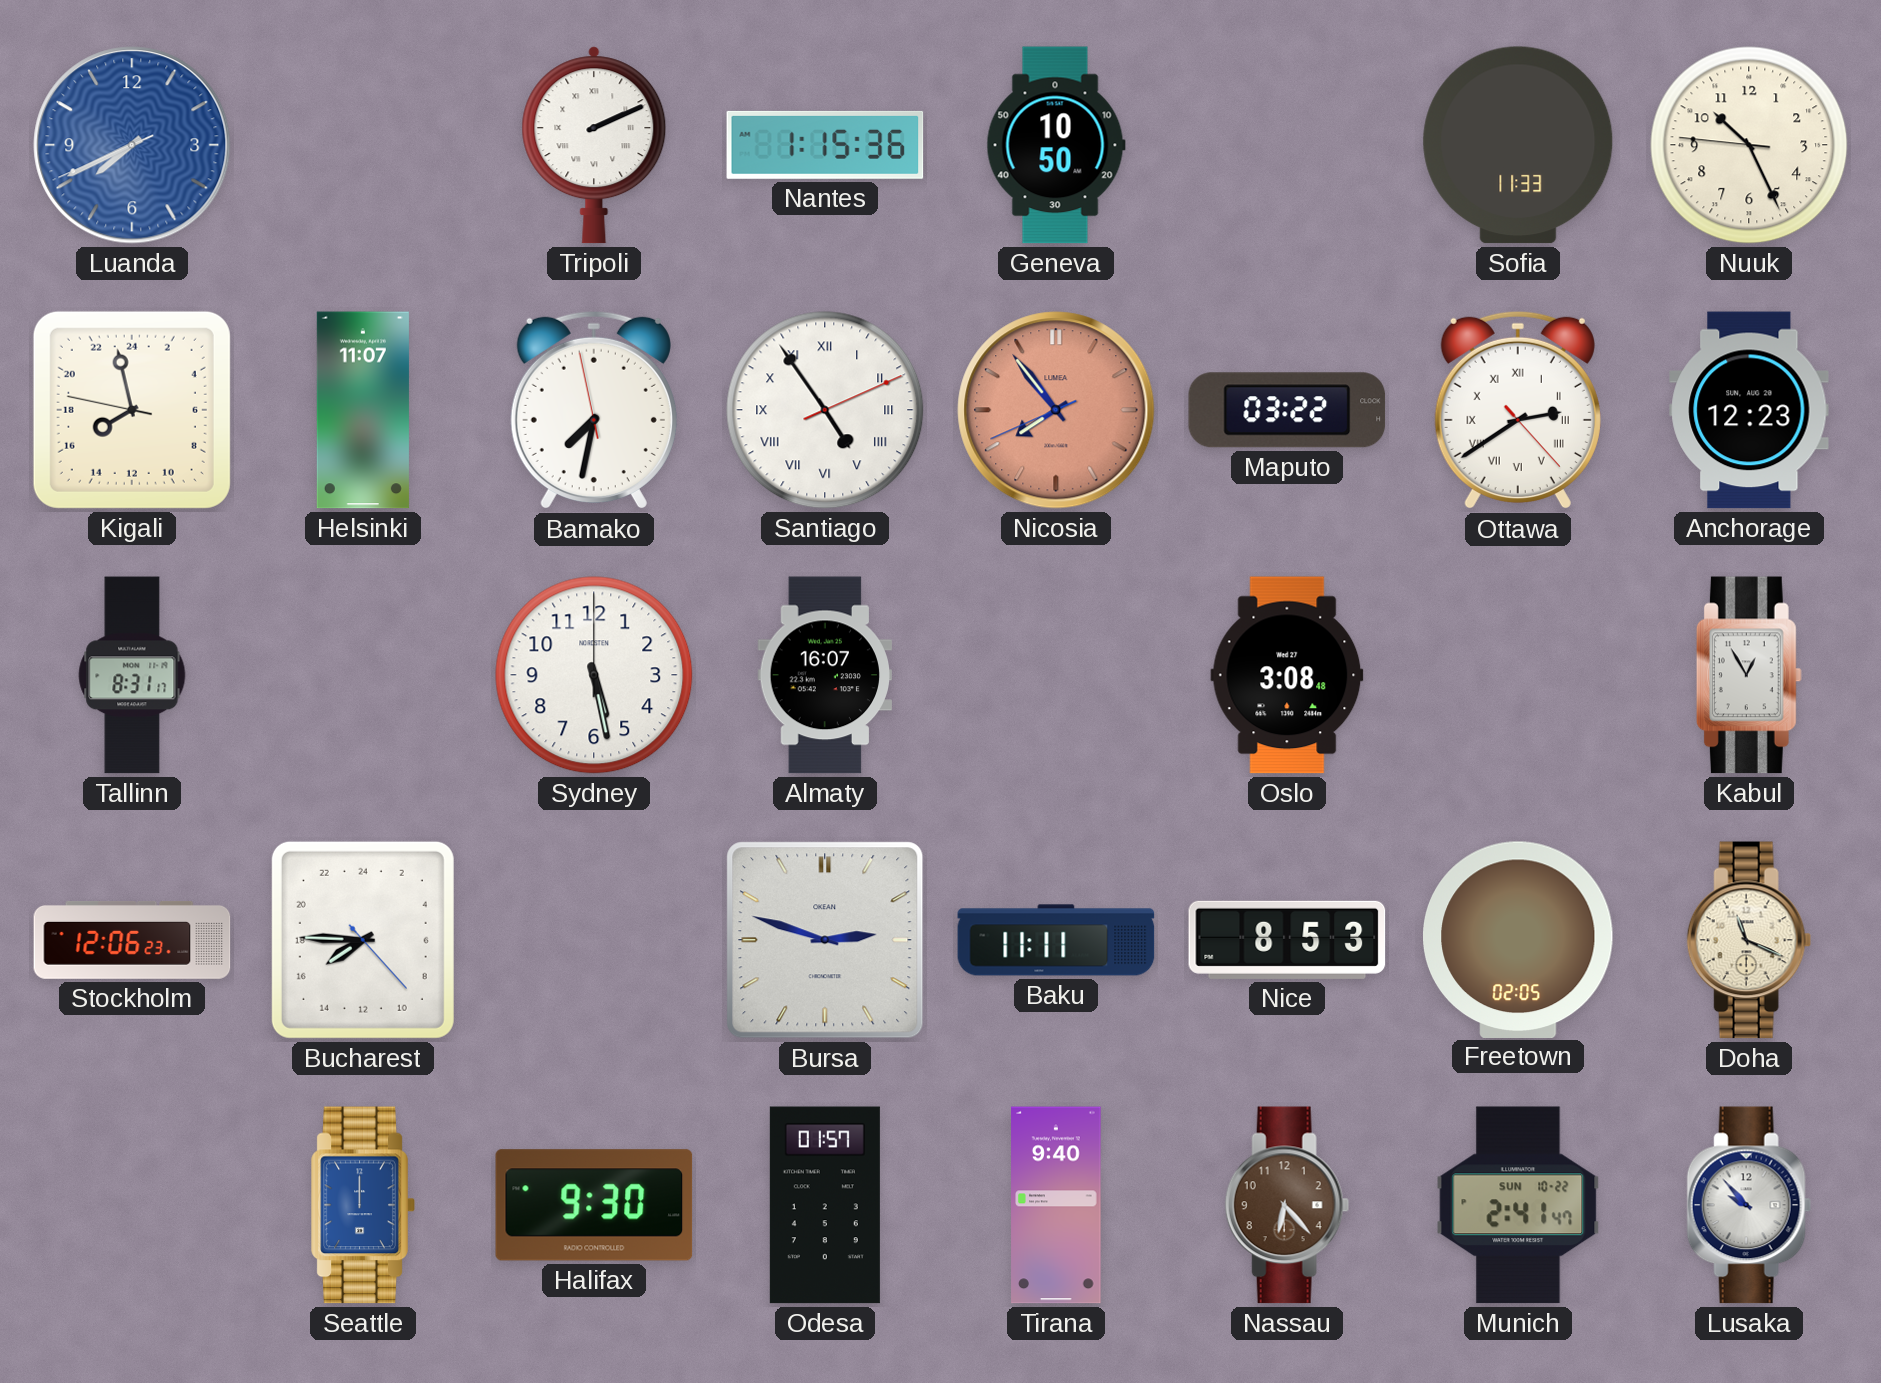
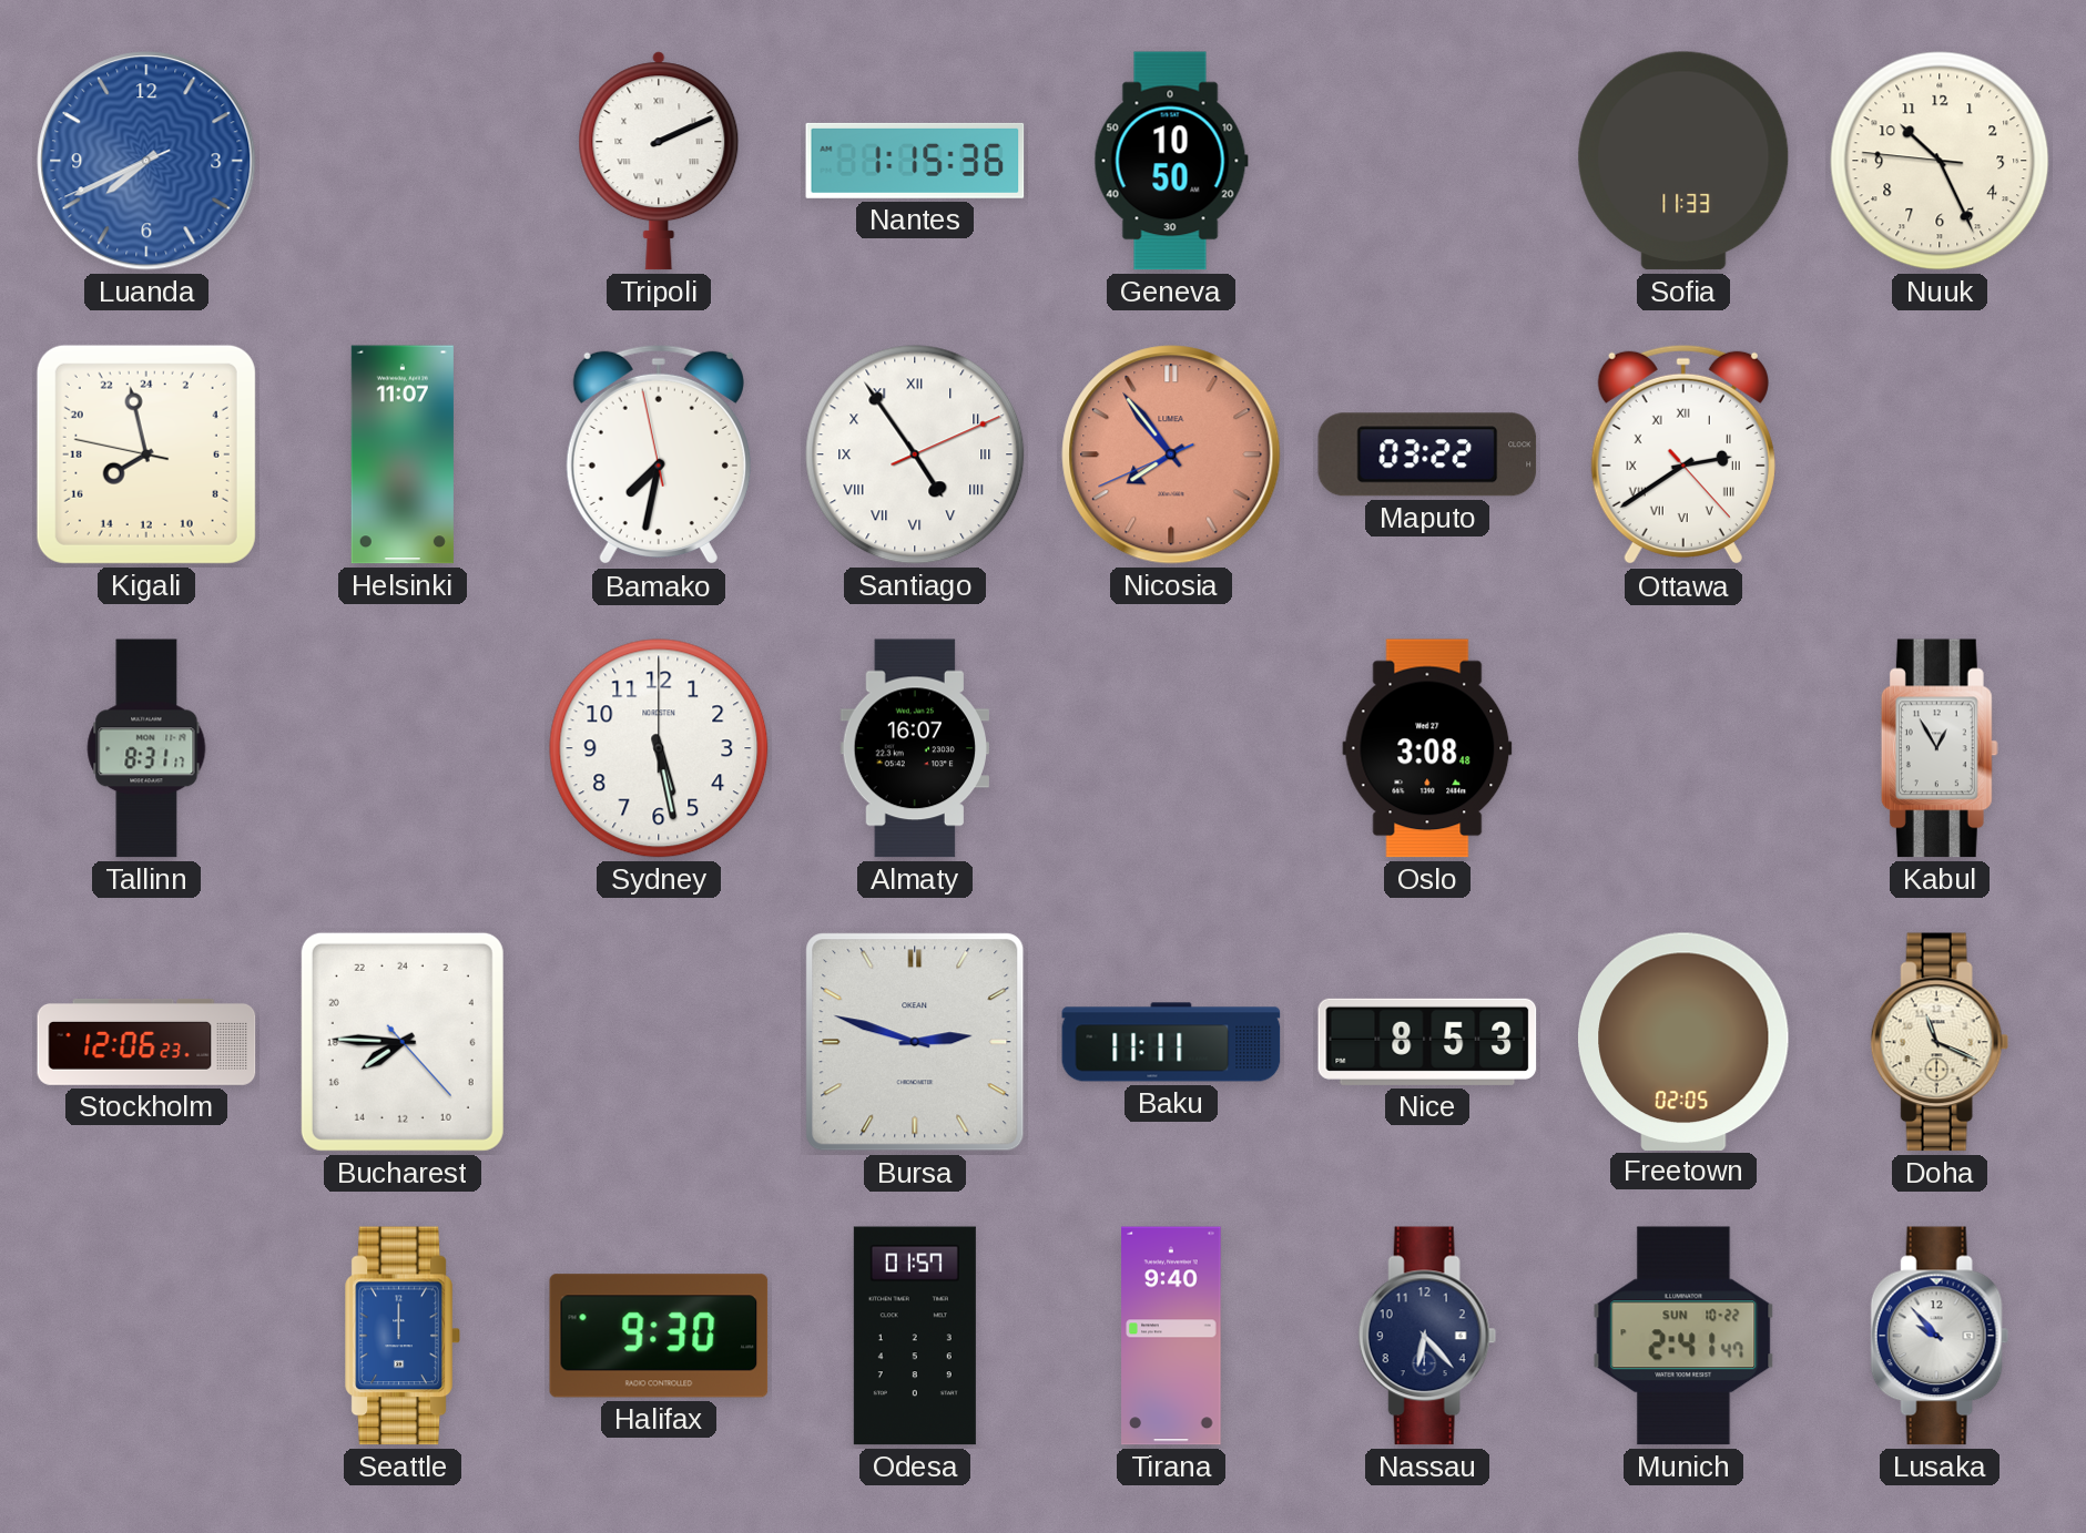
Anchorage: 12:23 -> none
Nassau dial: brown -> navy
